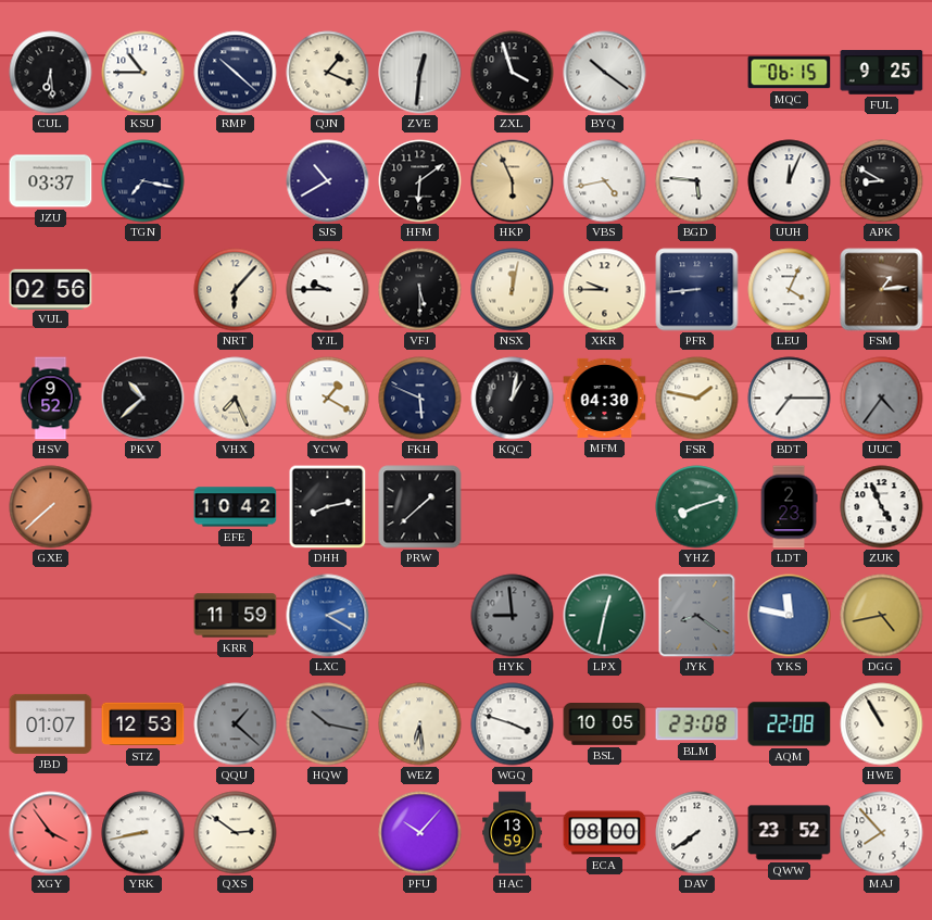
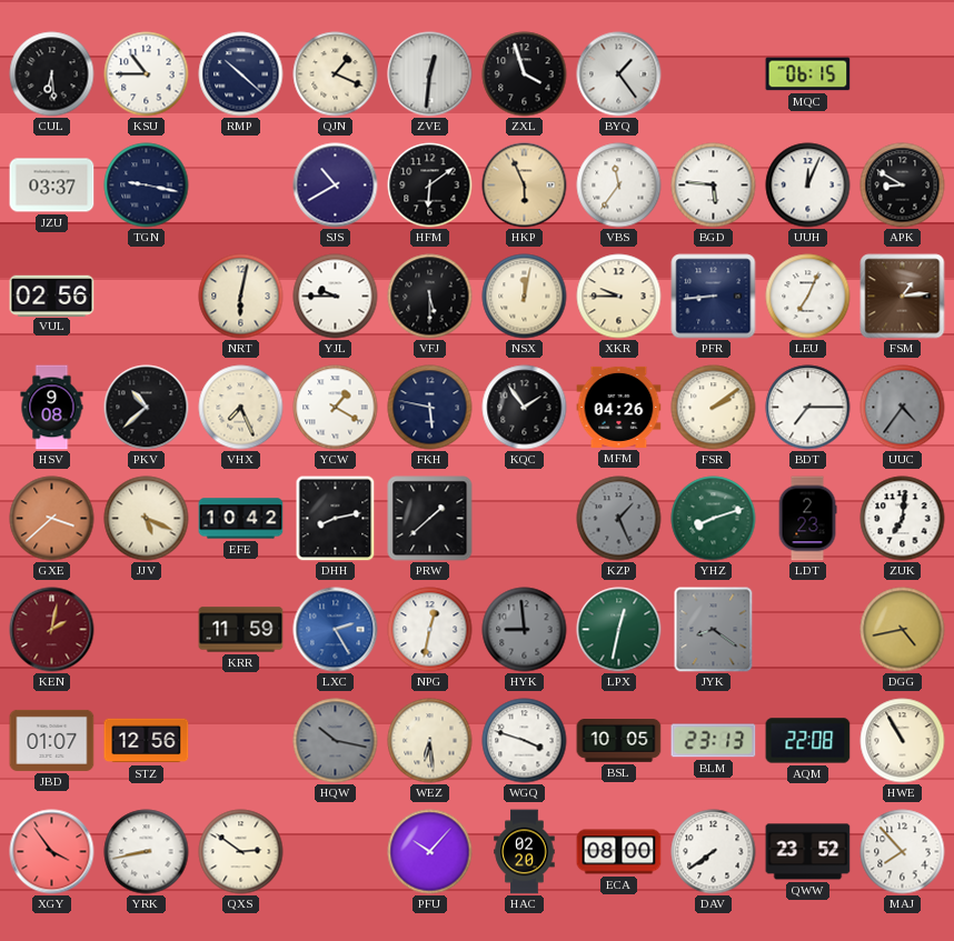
BYQ: 10:21 -> 1:24
FUL: 9:25 -> none
TGN: 7:17 -> 9:17
VBS: 4:43 -> 11:36
NRT: 6:07 -> 6:02
LEU: 4:04 -> 7:04
HSV: 9:52 -> 9:08
FKH: 5:49 -> 5:47
KQC: 1:02 -> 1:54
MFM: 04:30 -> 04:26
FSR: 1:47 -> 2:09
GXE: 7:38 -> 3:38
JJV: none -> 5:19
KZP: none -> 1:26
ZUK: 4:56 -> 7:01
KEN: none -> 2:02
LXC: 2:20 -> 2:25
NPG: none -> 12:32
YKS: 11:47 -> none
STZ: 12:53 -> 12:56
QQU: 1:22 -> none
BLM: 23:08 -> 23:13
HAC: 13:59 -> 02:20
